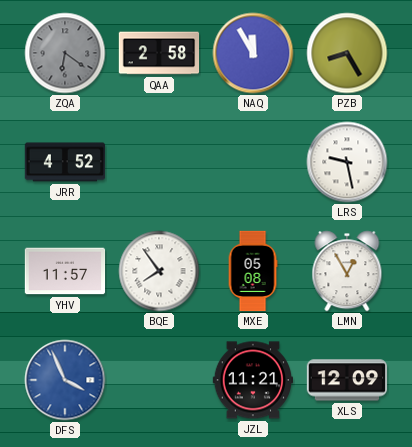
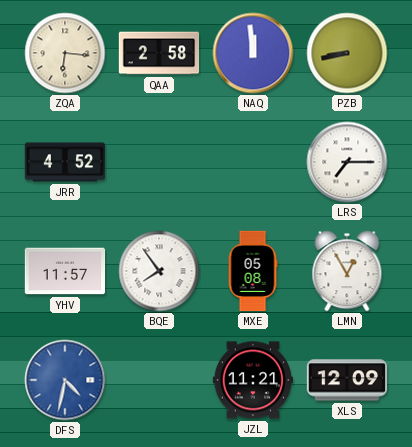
ZQA: 6:21 -> 6:16
ZQA dial: grey -> cream
NAQ: 11:55 -> 11:59
PZB: 8:25 -> 8:43
LRS: 9:28 -> 7:15
DFS: 3:56 -> 4:32
